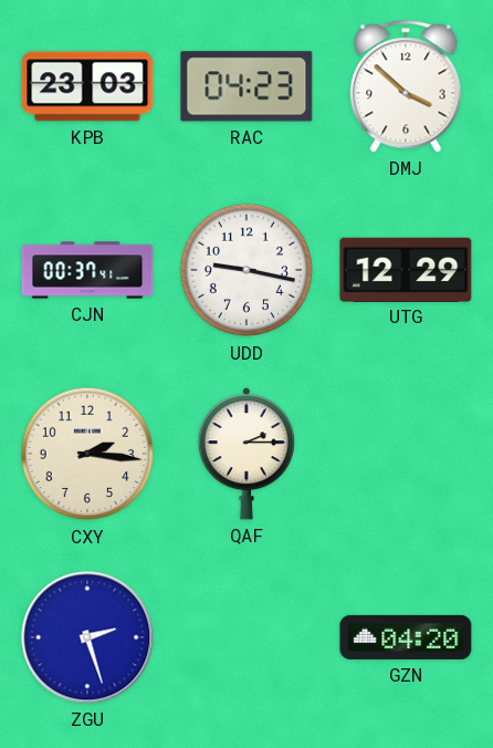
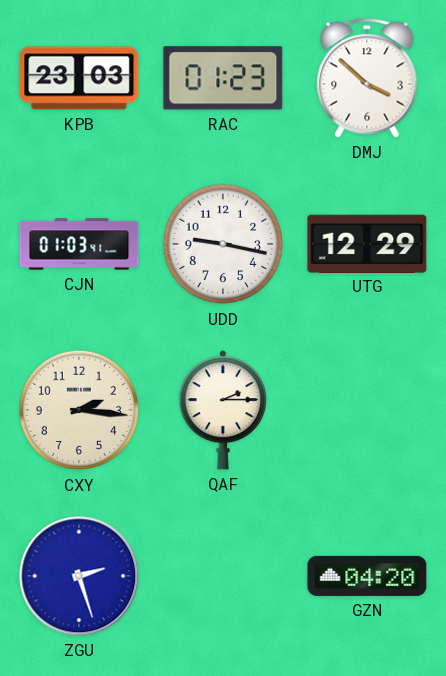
RAC: 04:23 -> 01:23
CJN: 00:37 -> 01:03
